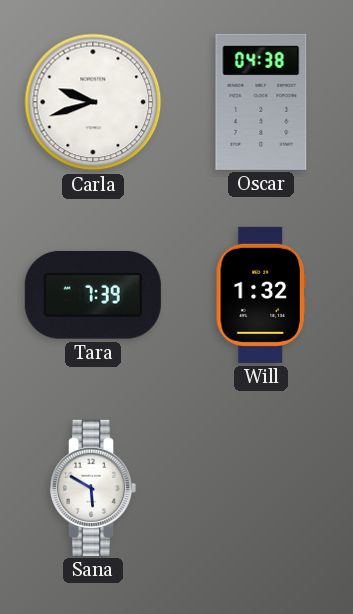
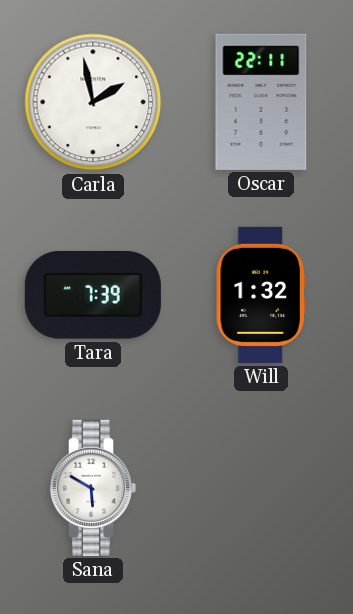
Carla: 9:42 -> 1:58
Oscar: 04:38 -> 22:11
